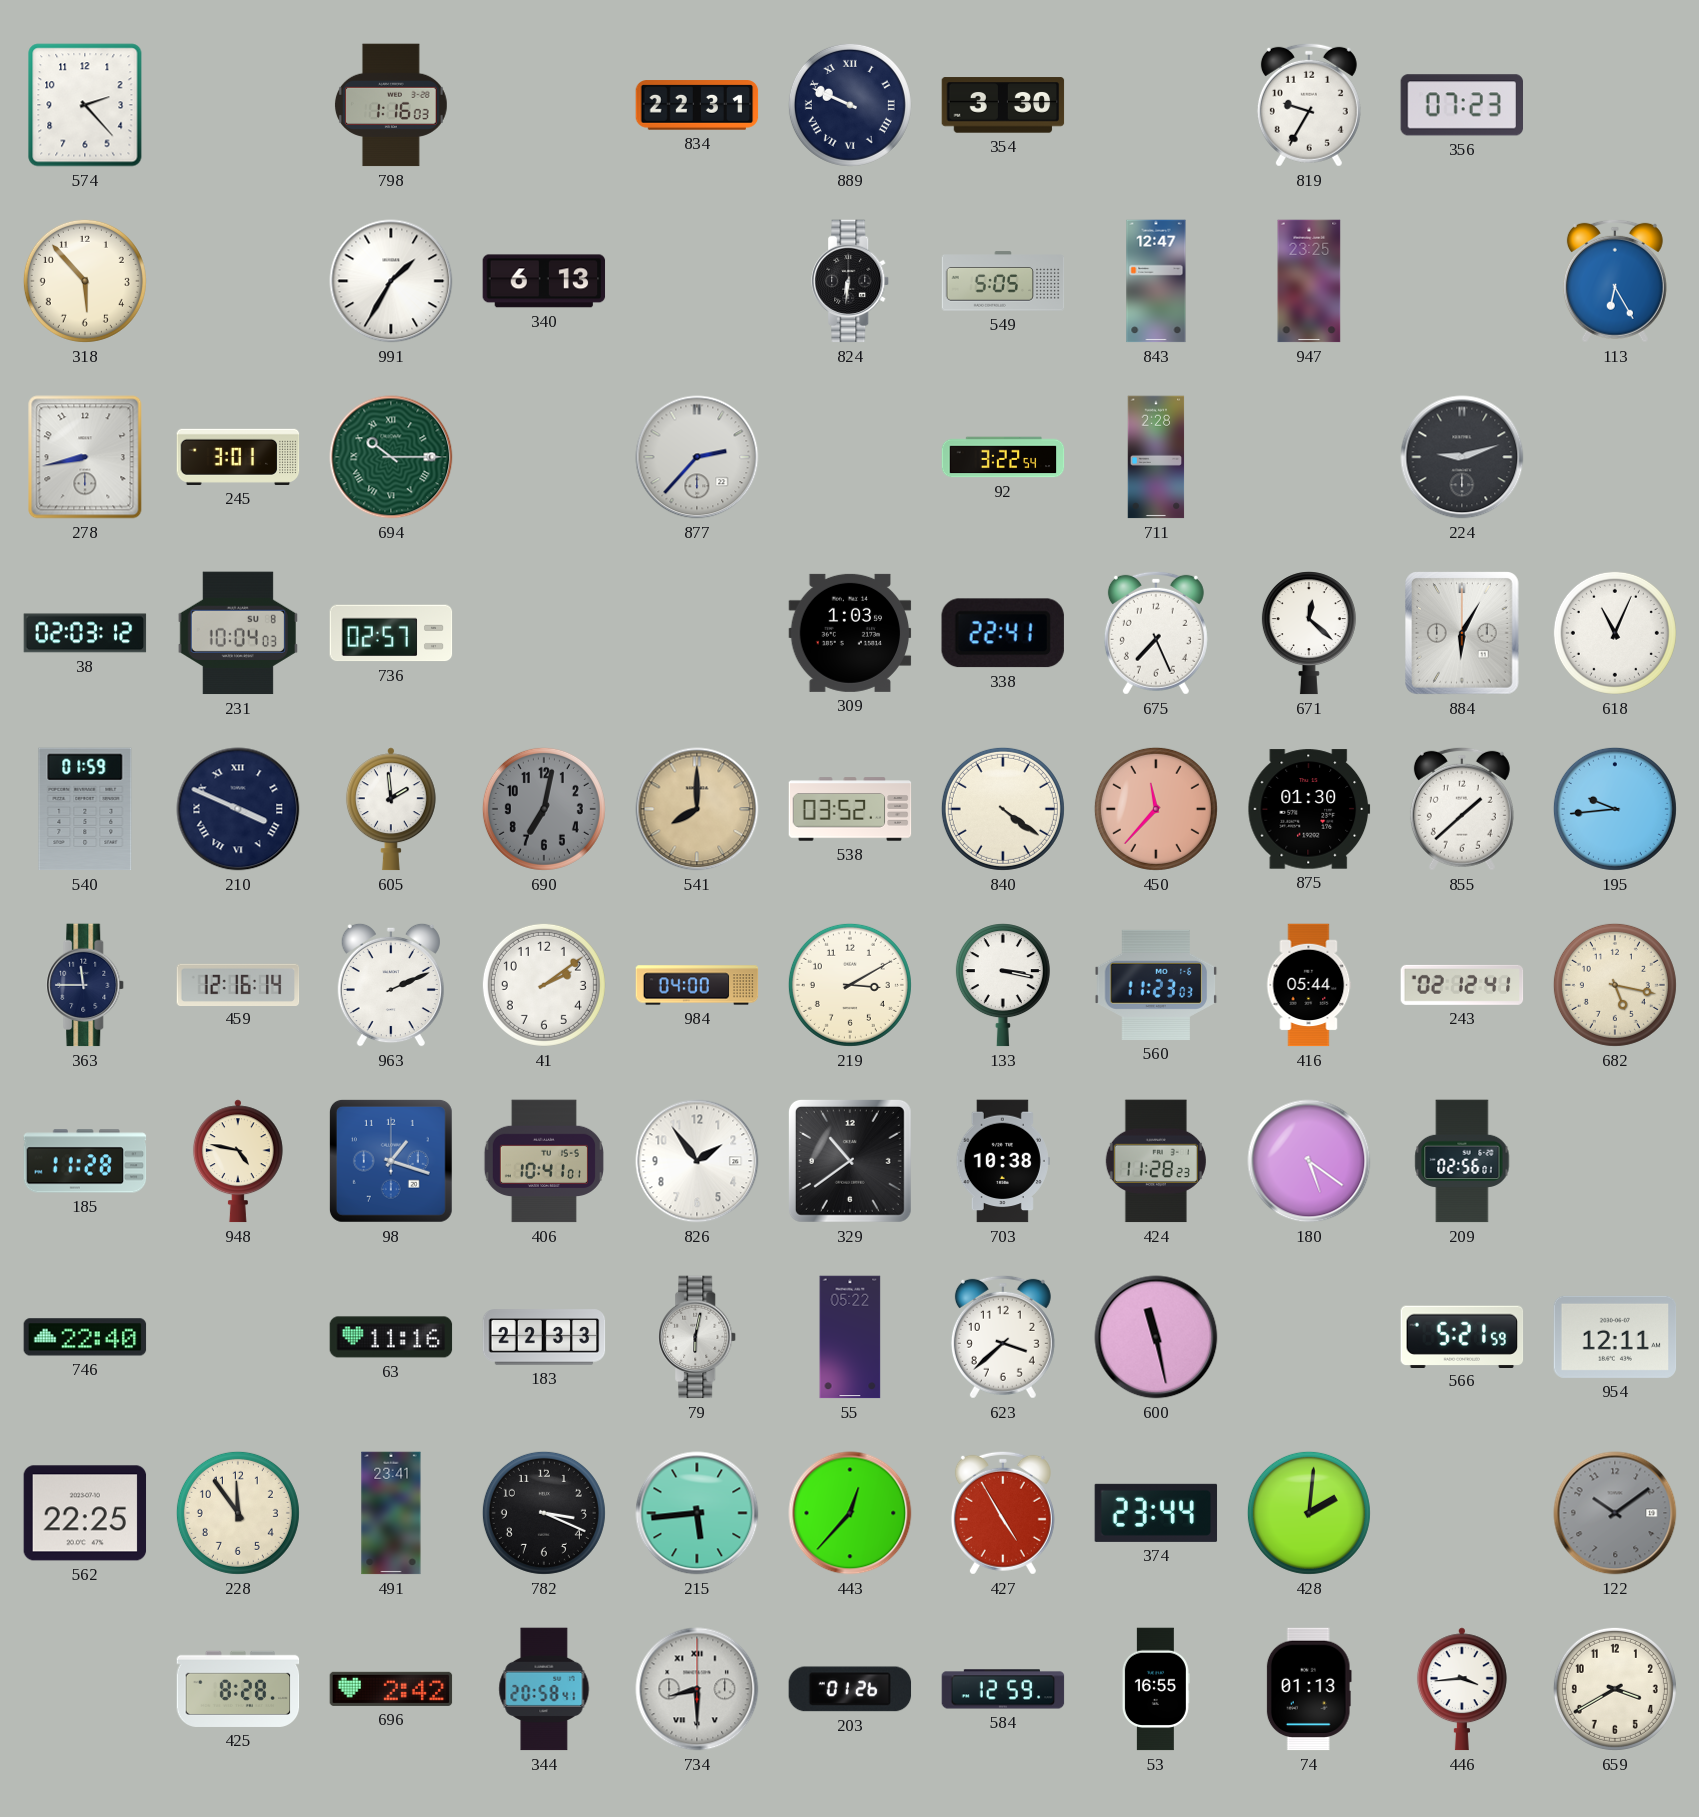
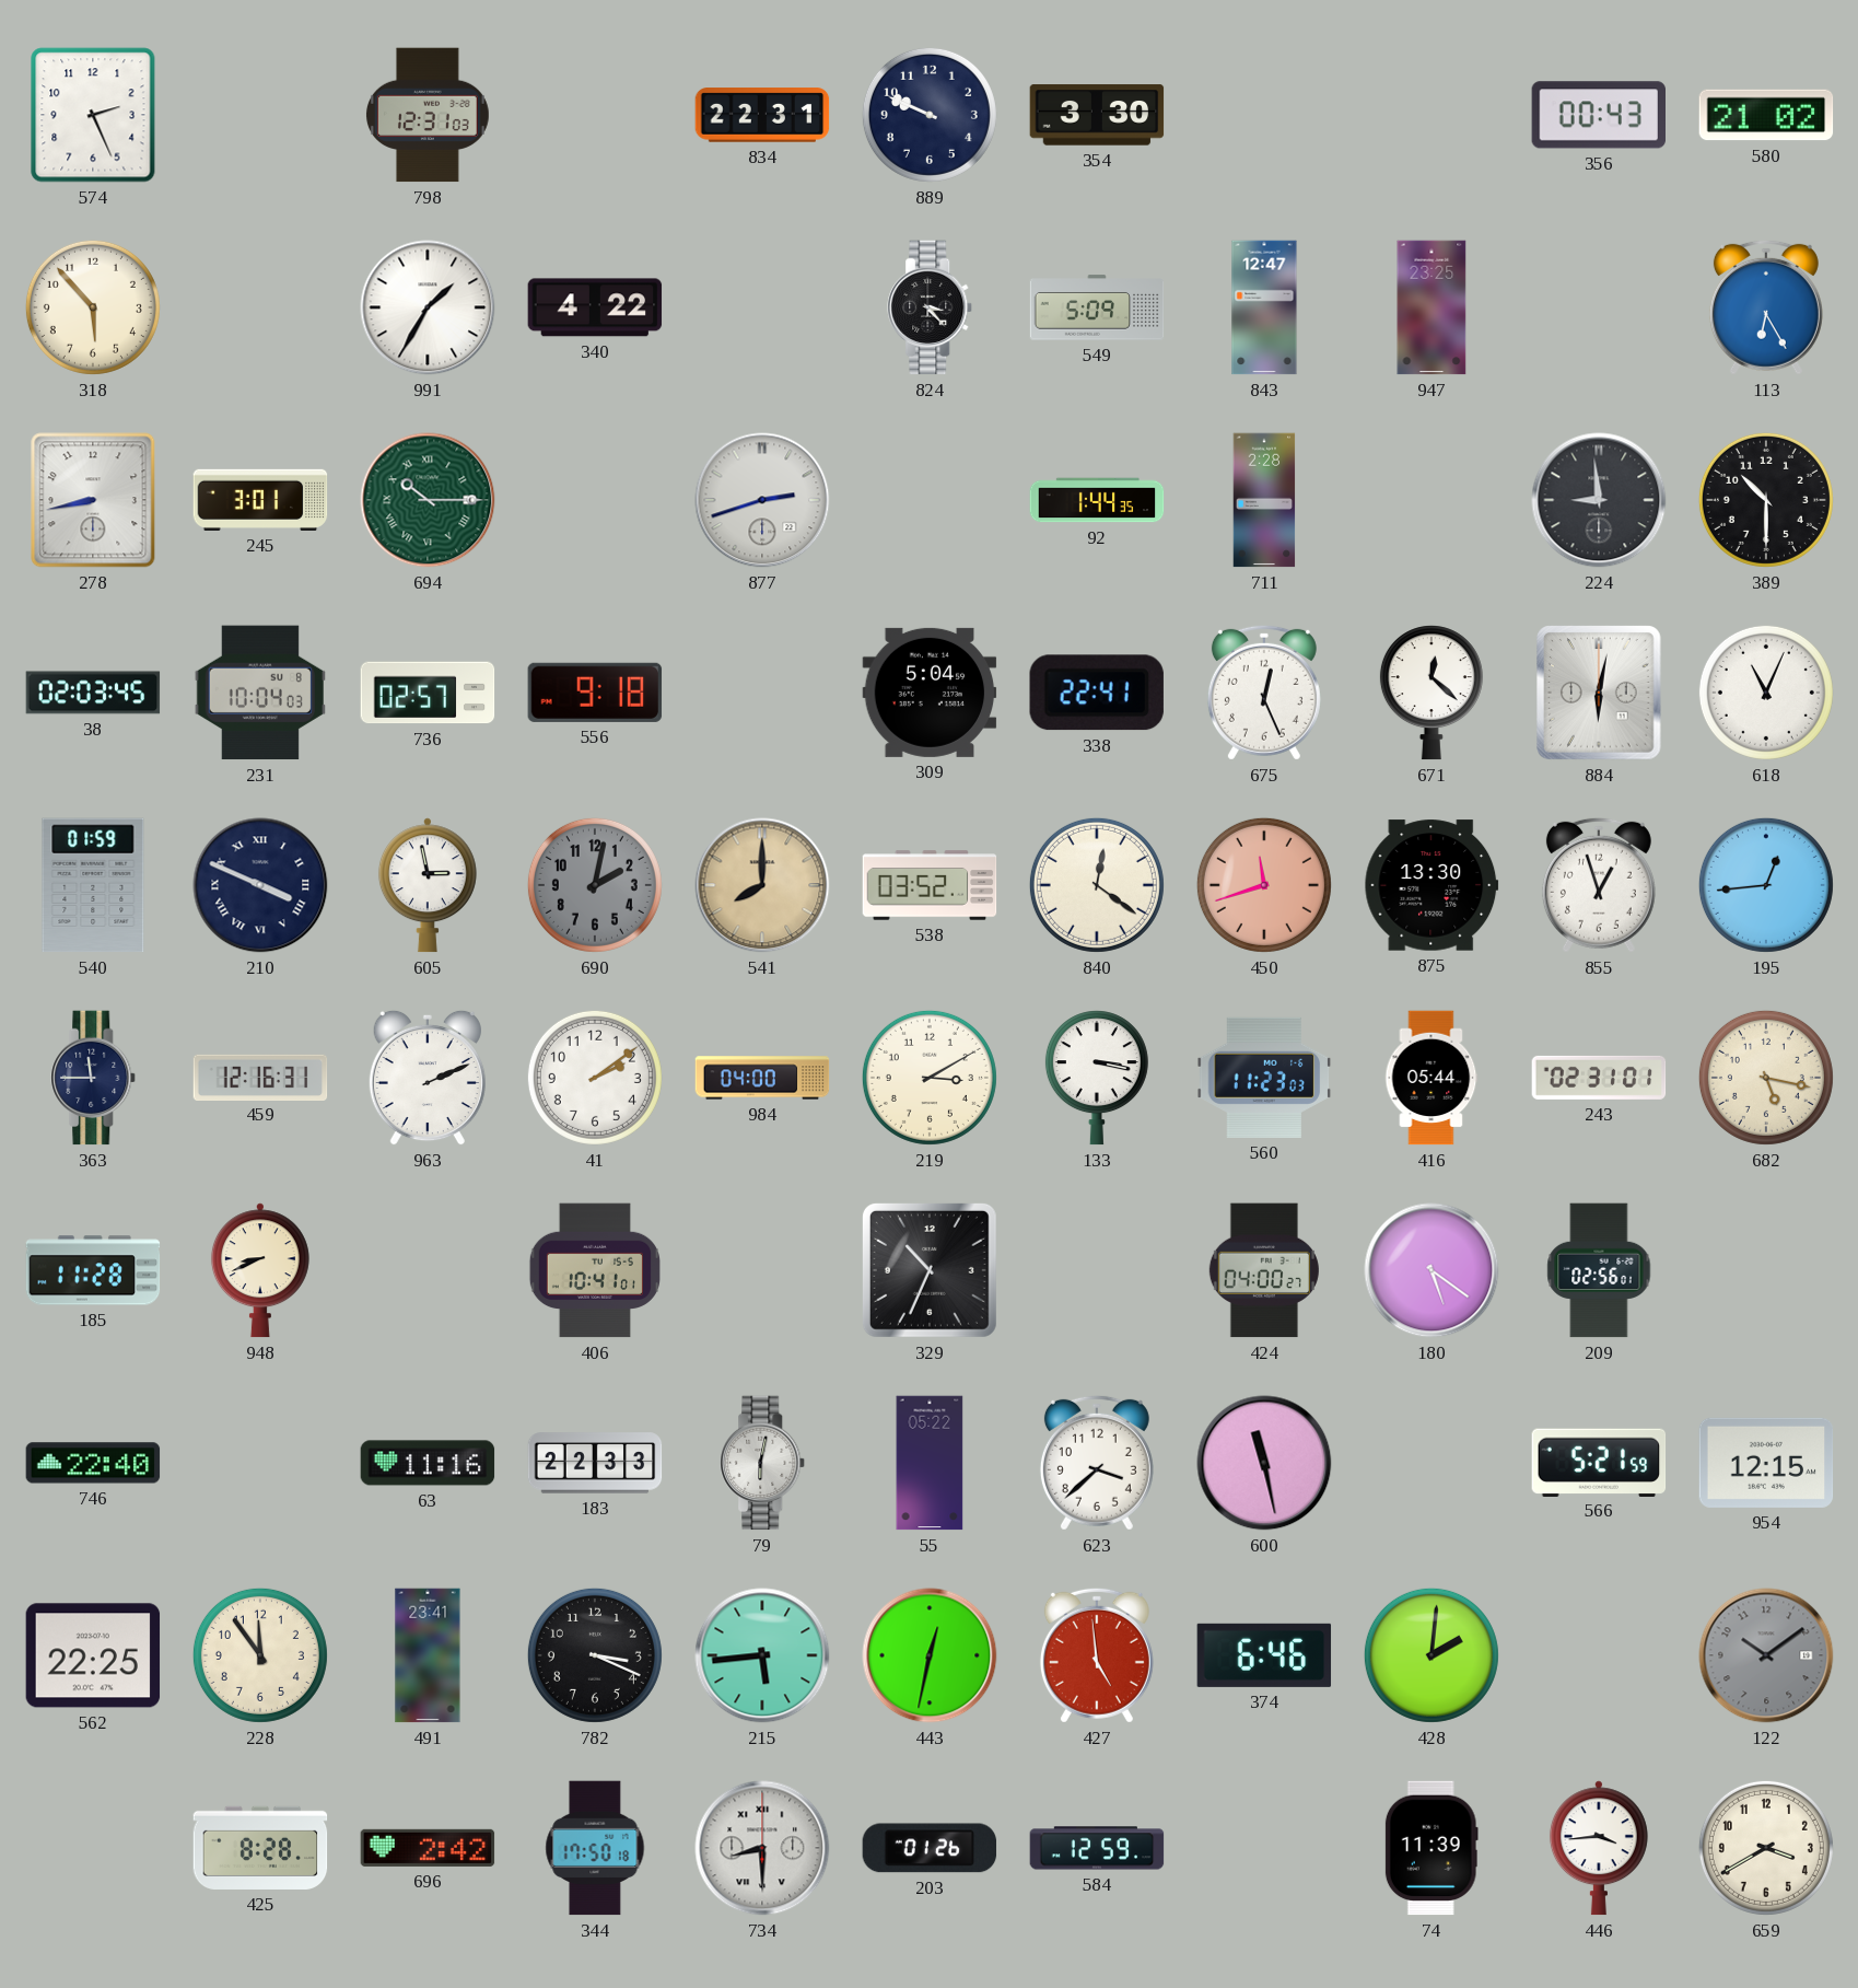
574: 2:23 -> 2:26
798: 1:16 -> 12:31
889 numerals: Roman -> Arabic
819: 9:35 -> none
356: 07:23 -> 00:43
580: none -> 21:02
340: 6:13 -> 4:22
824: 6:31 -> 3:23
549: 5:05 -> 5:09
877: 2:37 -> 2:42
92: 3:22 -> 1:44
224: 9:12 -> 8:59
389: none -> 10:30
38: 02:03:12 -> 02:03:45
556: none -> 9:18
309: 1:03 -> 5:04
675: 7:26 -> 12:26
884: 6:05 -> 6:02
605: 1:59 -> 2:58
690: 7:02 -> 2:02
840: 4:21 -> 12:21
450: 11:37 -> 11:42
875: 01:30 -> 13:30
855: 1:38 -> 12:57
195: 9:44 -> 12:44
459: 12:16:14 -> 12:16:31
243: 02:12 -> 02:31
948: 4:47 -> 8:41
98: 1:18 -> none
826: 1:54 -> none
329: 10:39 -> 10:34
703: 10:38 -> none
424: 11:28 -> 04:00
954: 12:11 -> 12:15
443: 12:37 -> 12:32
427: 4:55 -> 4:59
374: 23:44 -> 6:46
344: 20:58 -> 17:50
53: 16:55 -> none
74: 01:13 -> 11:39
